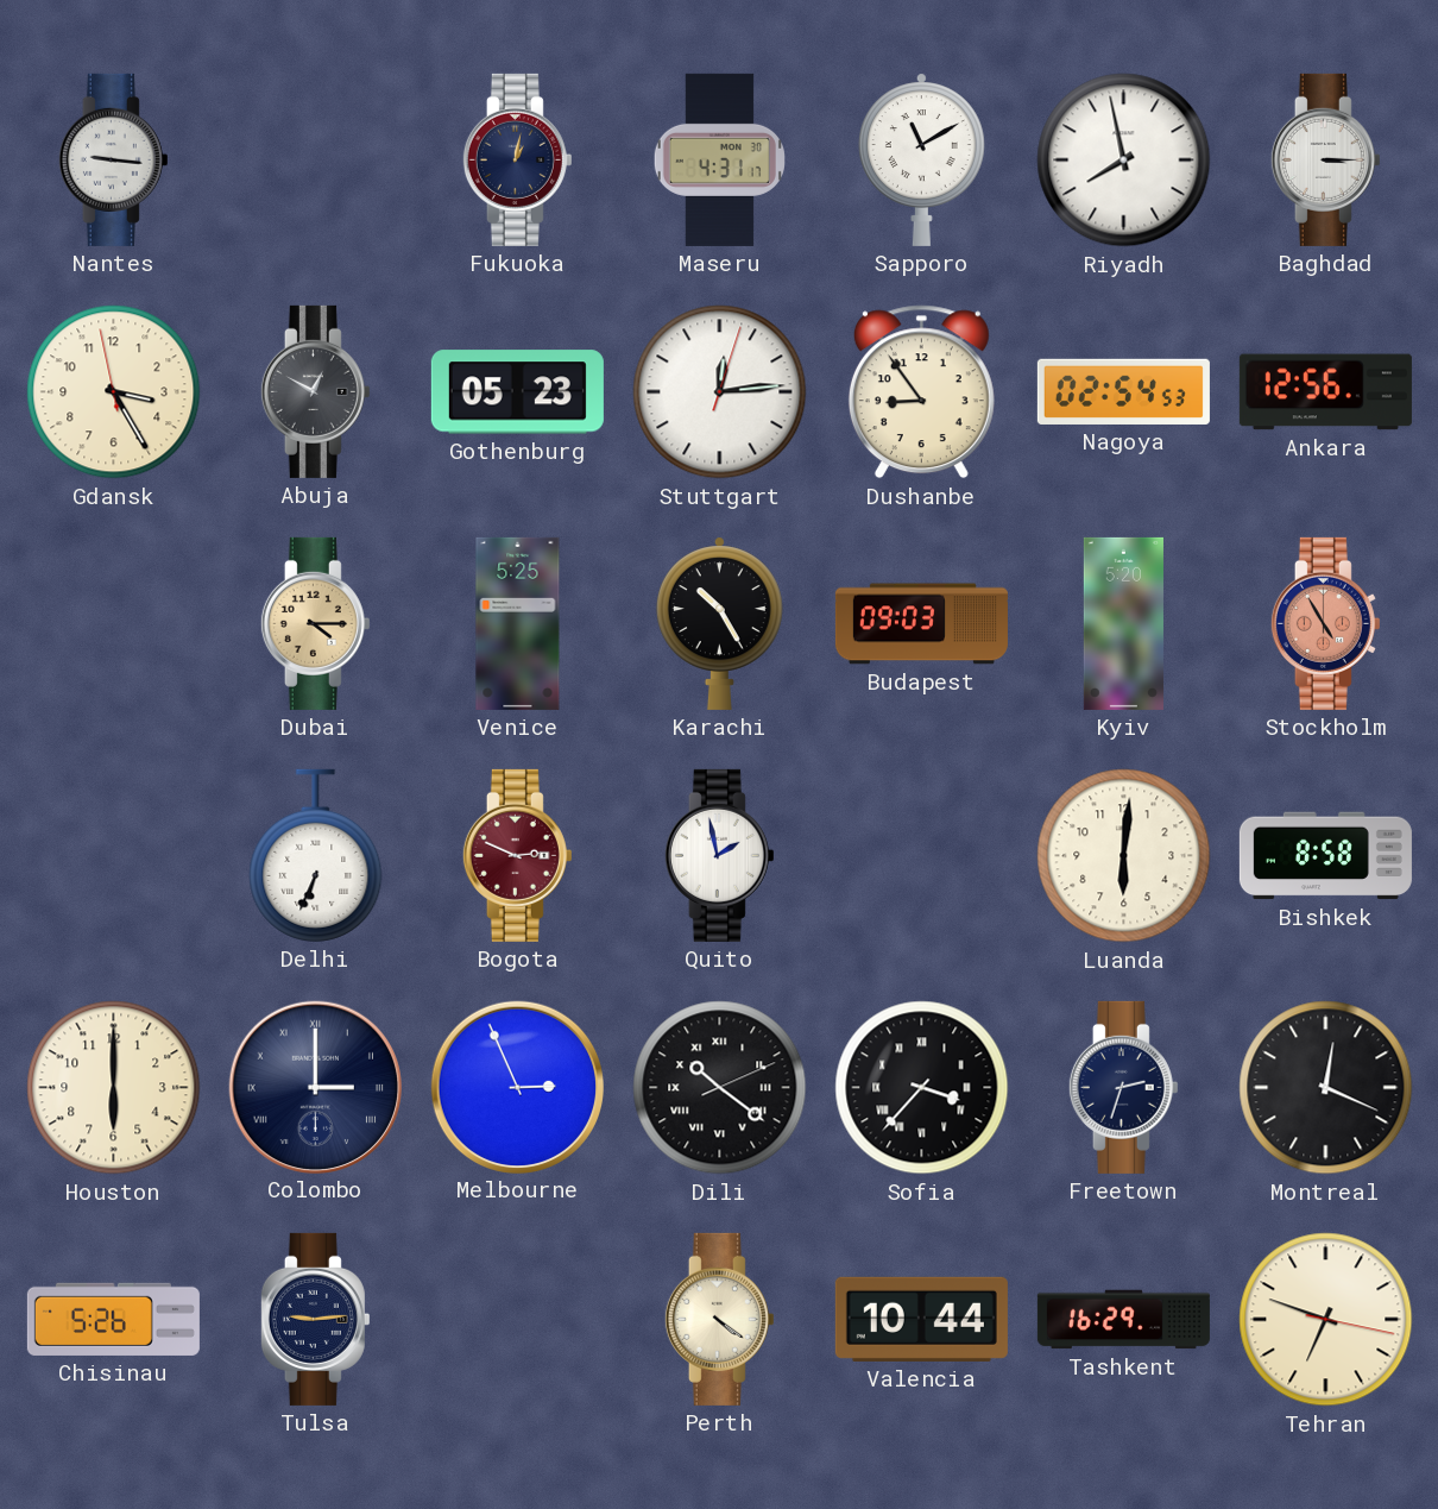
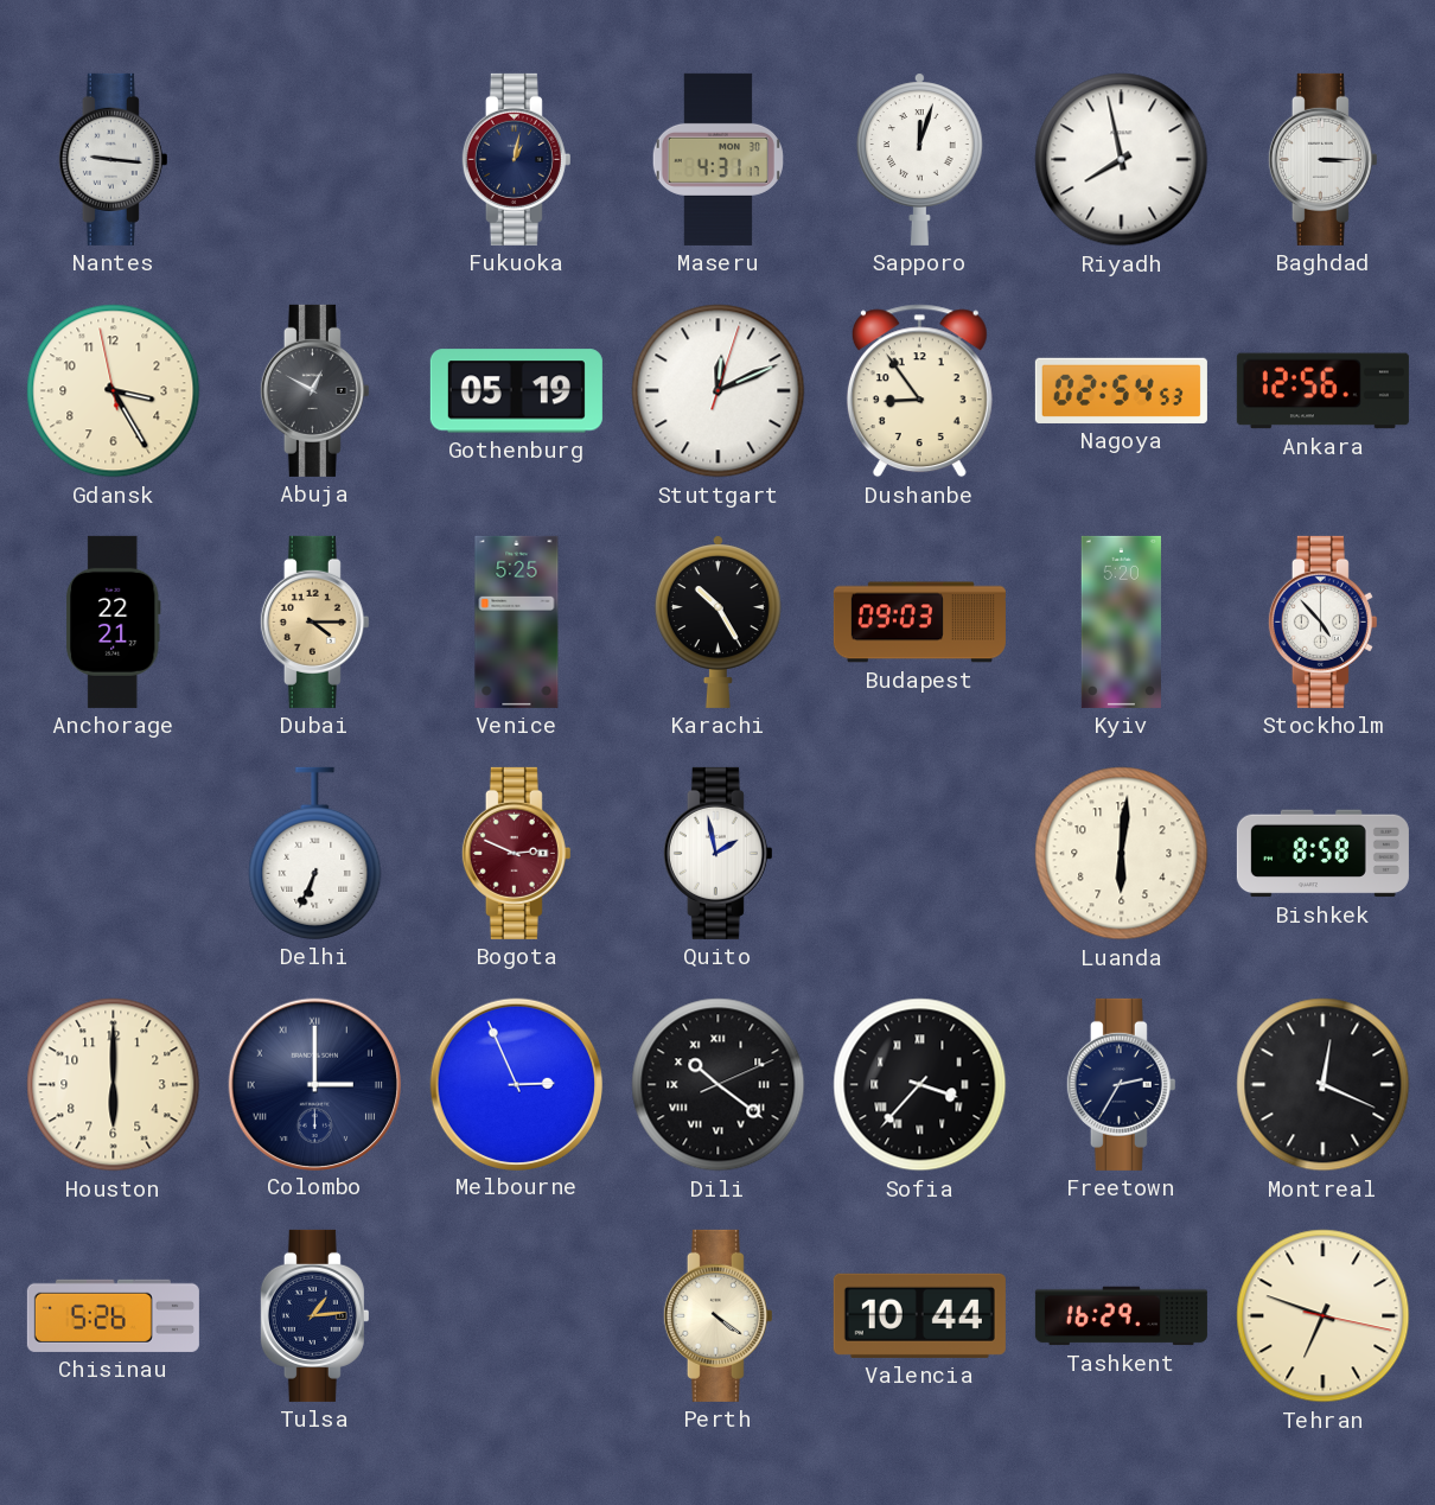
Sapporo: 11:10 -> 12:03
Gothenburg: 05:23 -> 05:19
Stuttgart: 12:14 -> 12:11
Anchorage: none -> 22:21
Stockholm: 4:55 -> 4:53
Stockholm dial: salmon -> white
Freetown: 2:33 -> 2:35
Tulsa: 9:14 -> 1:14
